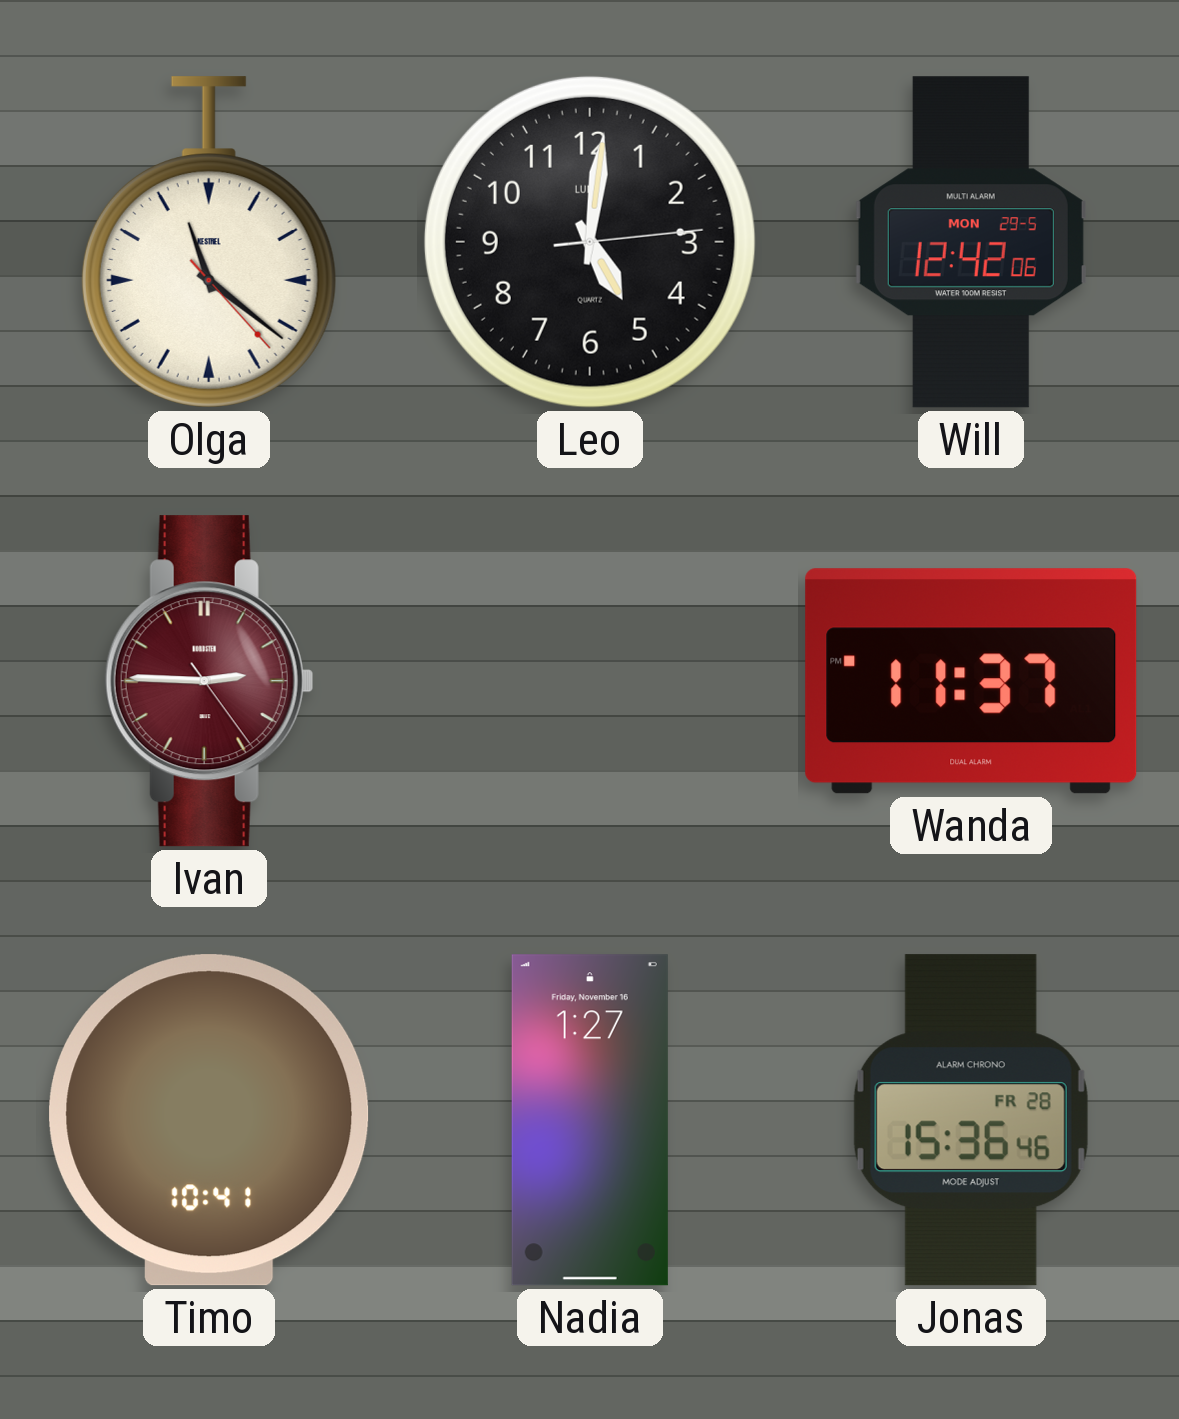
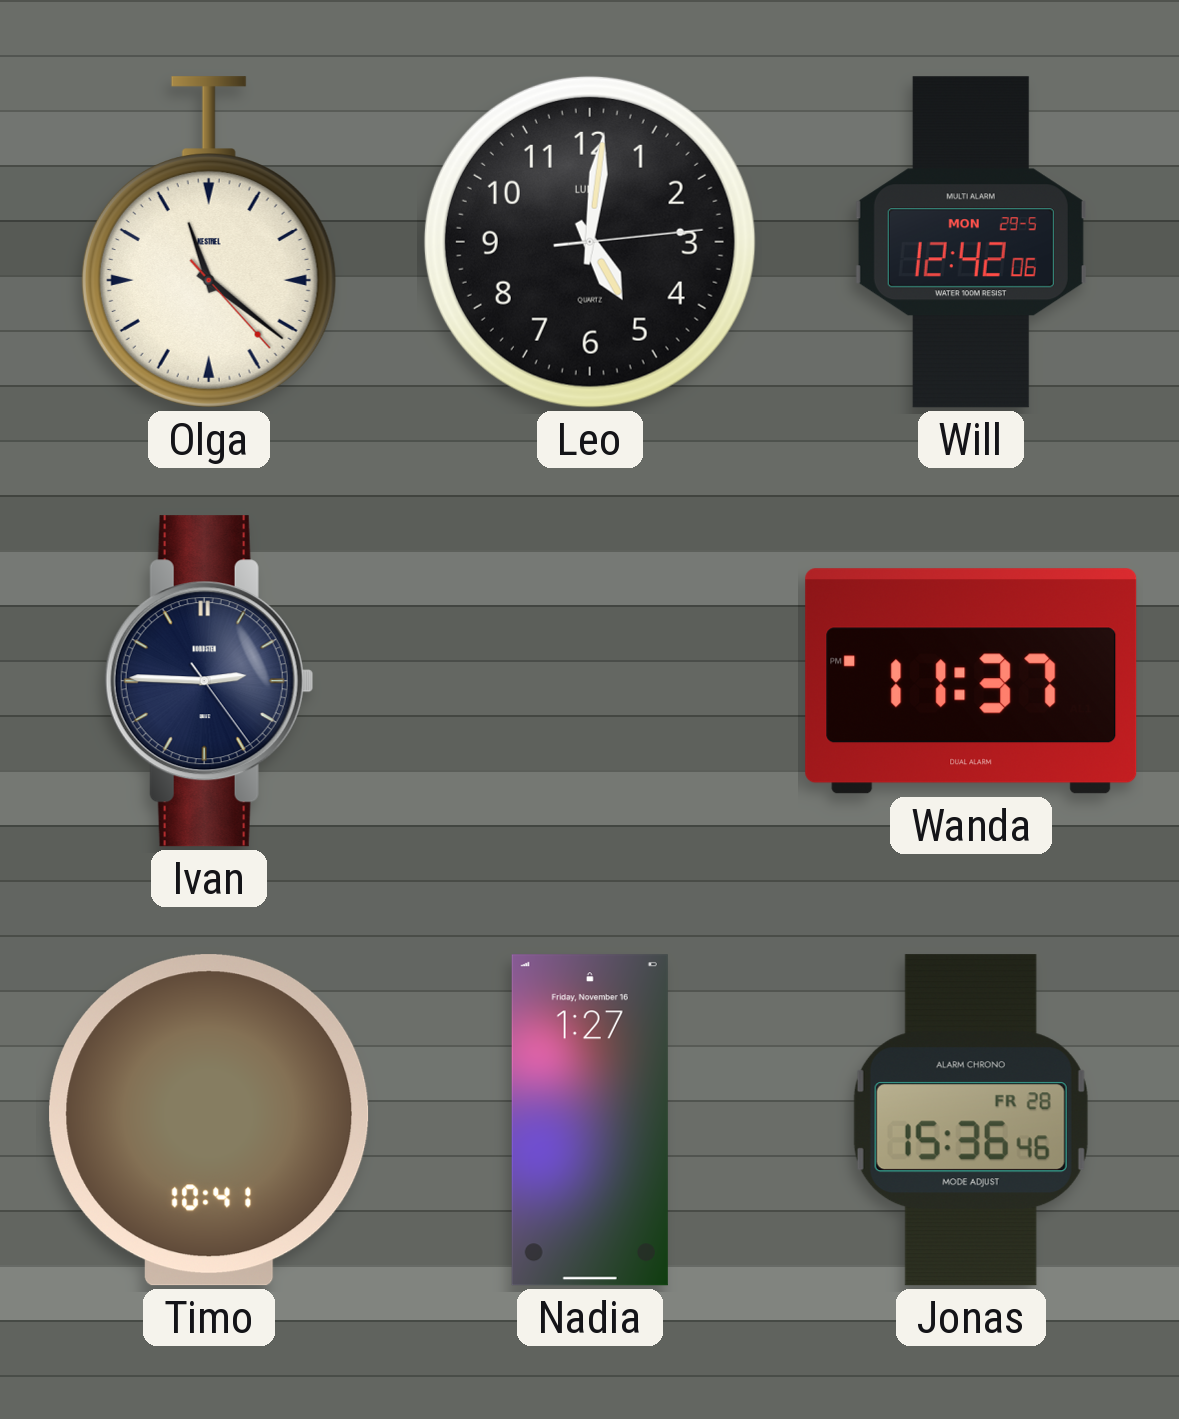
Ivan dial: burgundy -> navy
